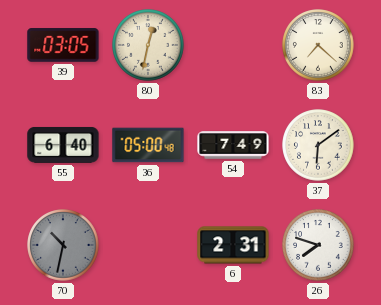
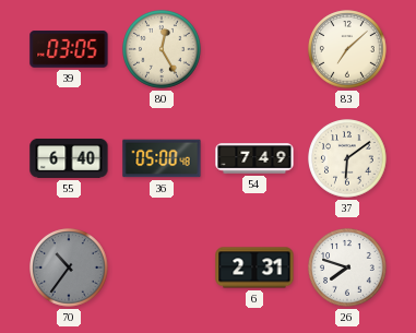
80: 12:32 -> 12:25
83: 7:22 -> 7:08
70: 10:32 -> 10:36
